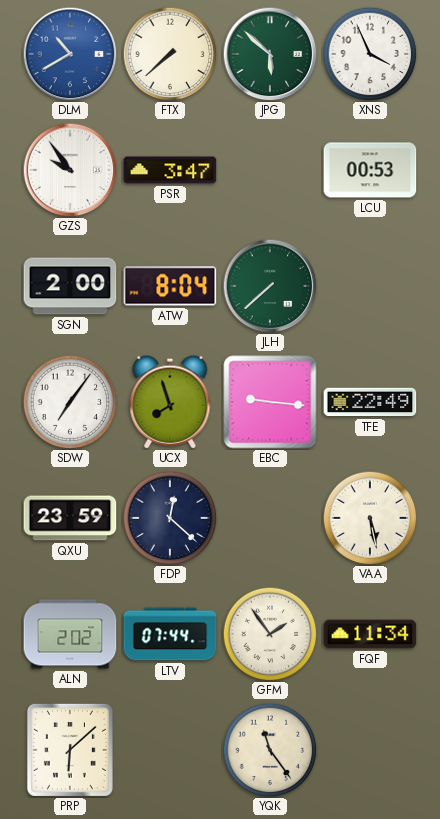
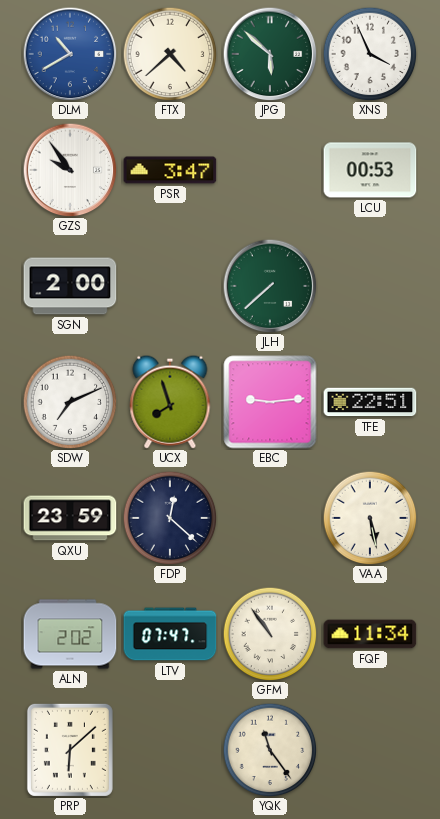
FTX: 7:38 -> 4:38
ATW: 8:04 -> none
SDW: 7:06 -> 7:11
EBC: 9:16 -> 9:14
TFE: 22:49 -> 22:51
LTV: 07:44 -> 07:47
GFM: 1:54 -> 10:54
